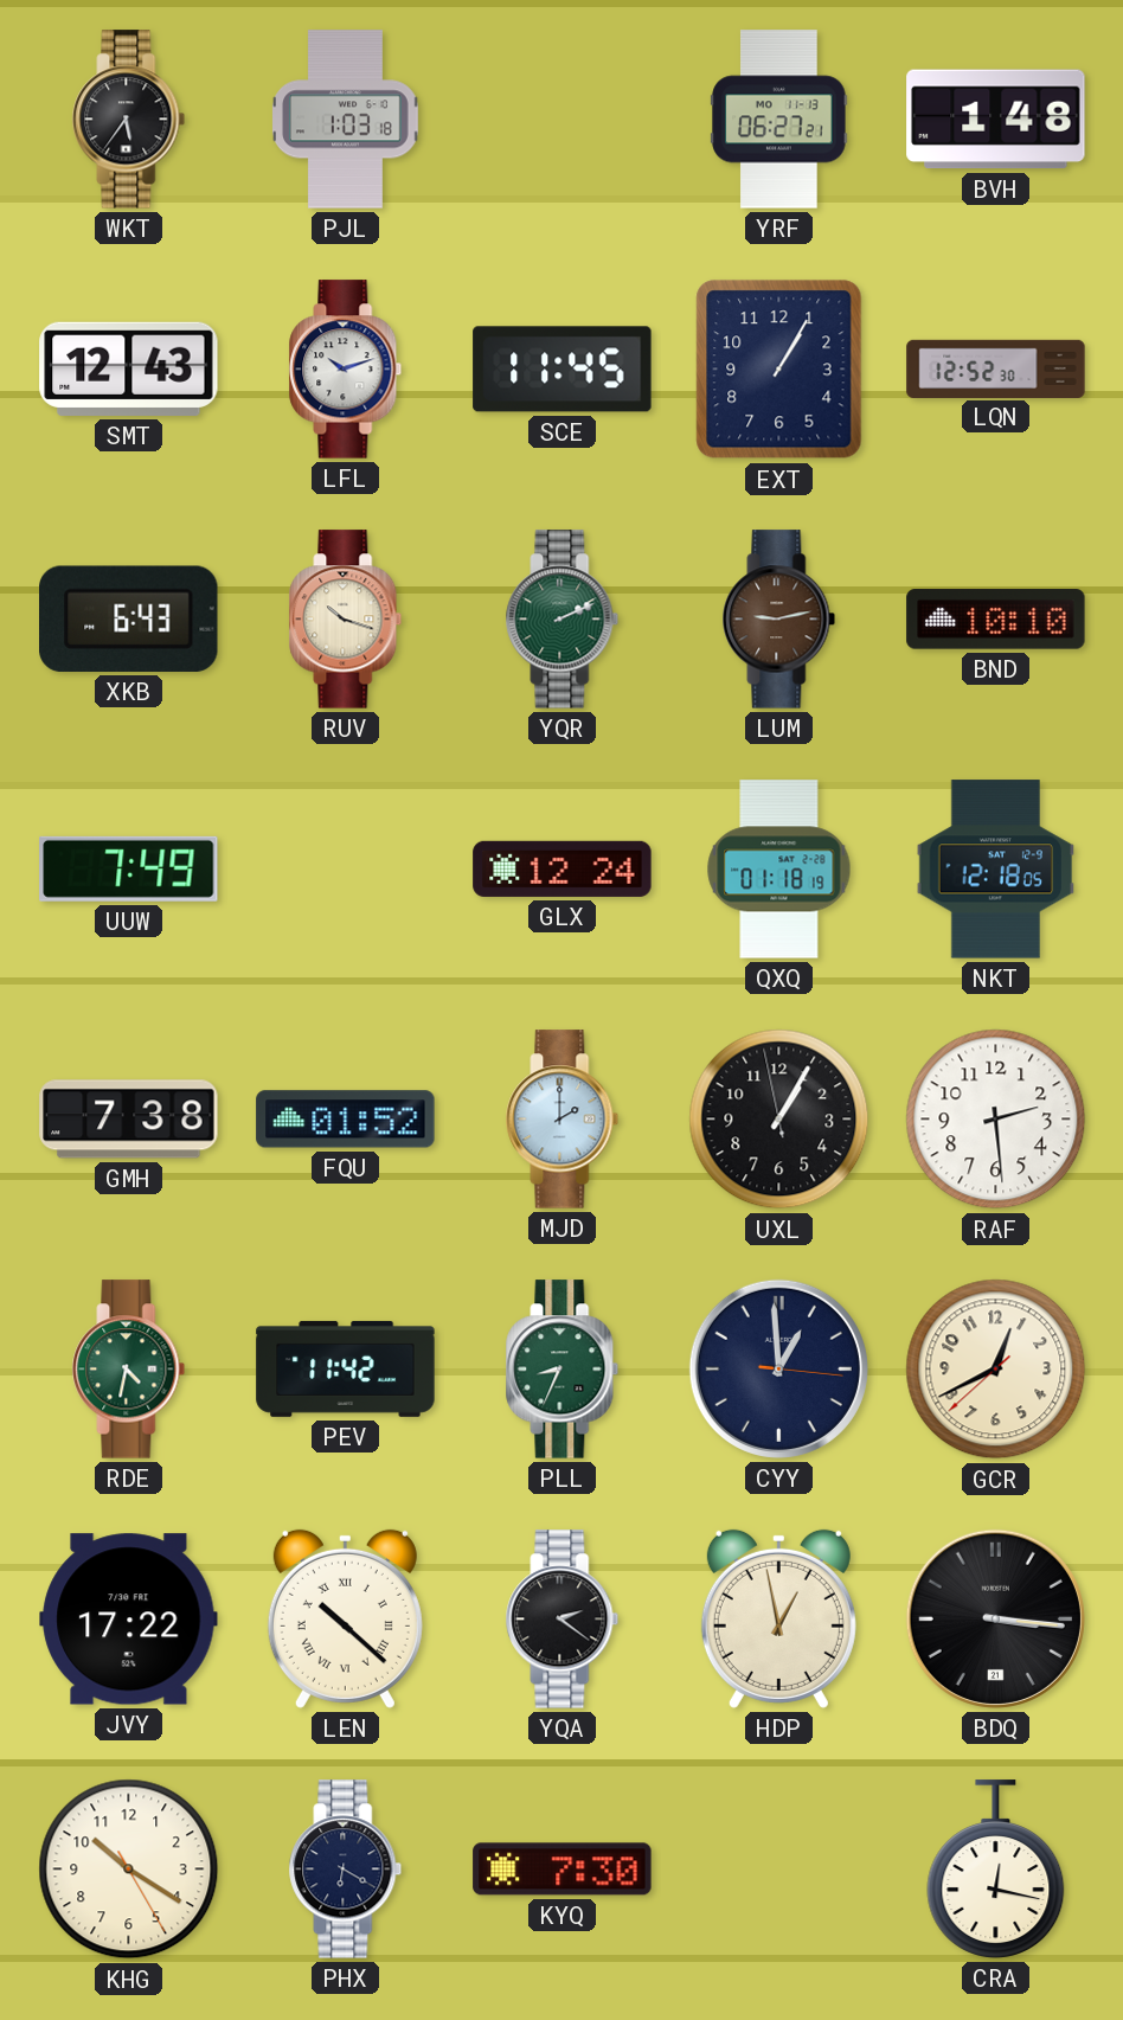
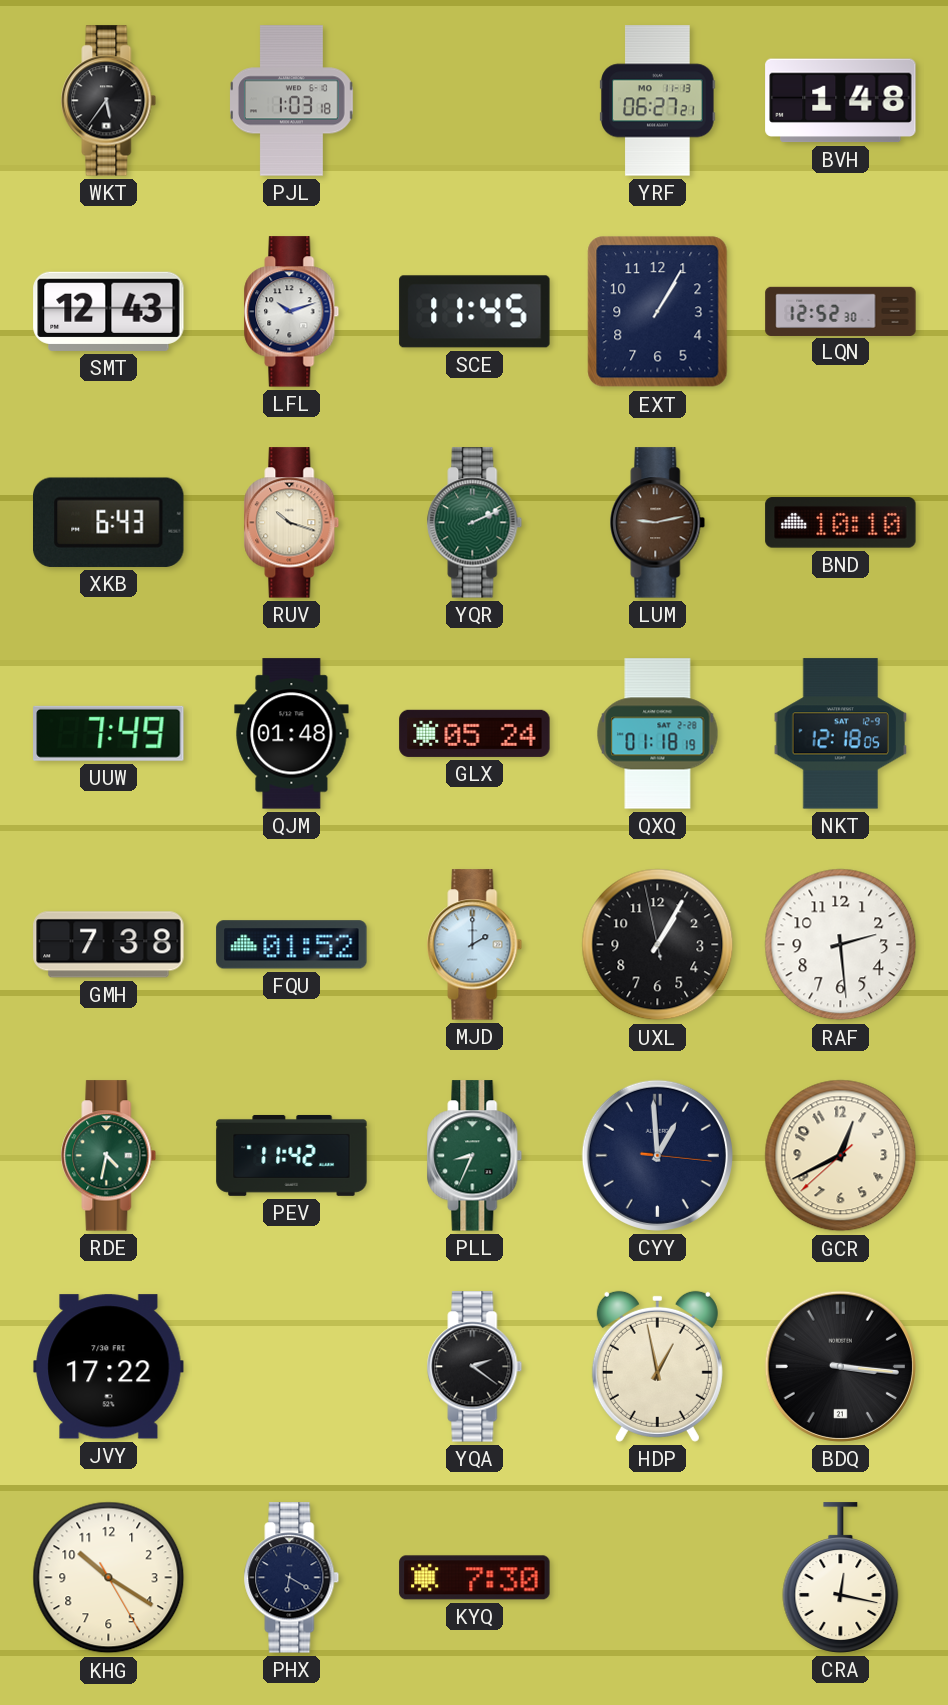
QJM: none -> 01:48
GLX: 12:24 -> 05:24
LEN: 10:22 -> none
